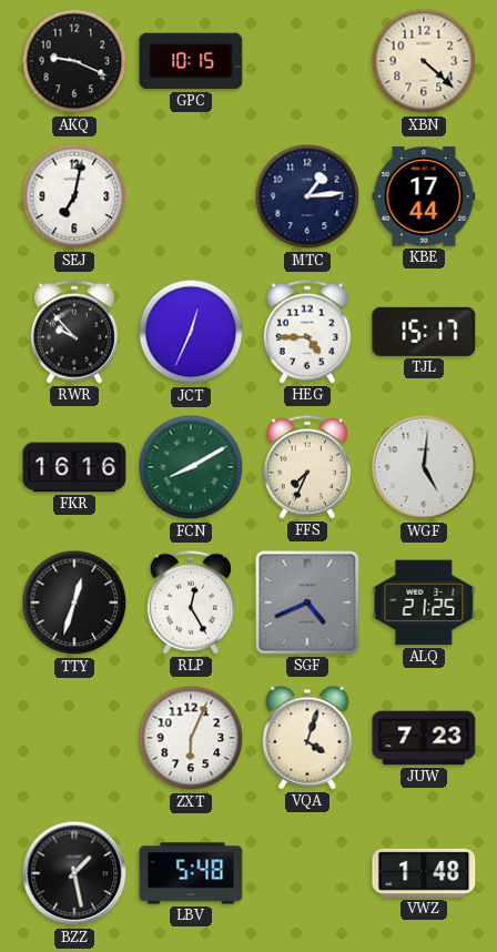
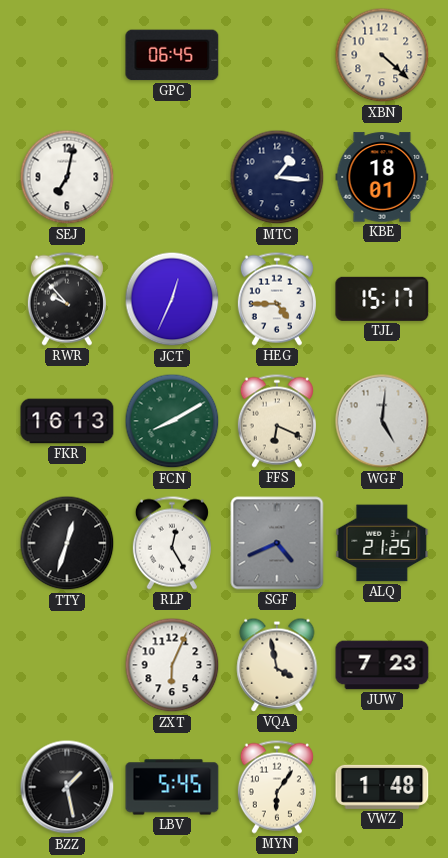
AKQ: 9:19 -> none
GPC: 10:15 -> 06:45
MTC: 1:14 -> 1:16
KBE: 17:44 -> 18:01
FKR: 16:16 -> 16:13
FFS: 7:34 -> 6:19
VQA: 4:03 -> 3:58
LBV: 5:48 -> 5:45
MYN: none -> 6:06
